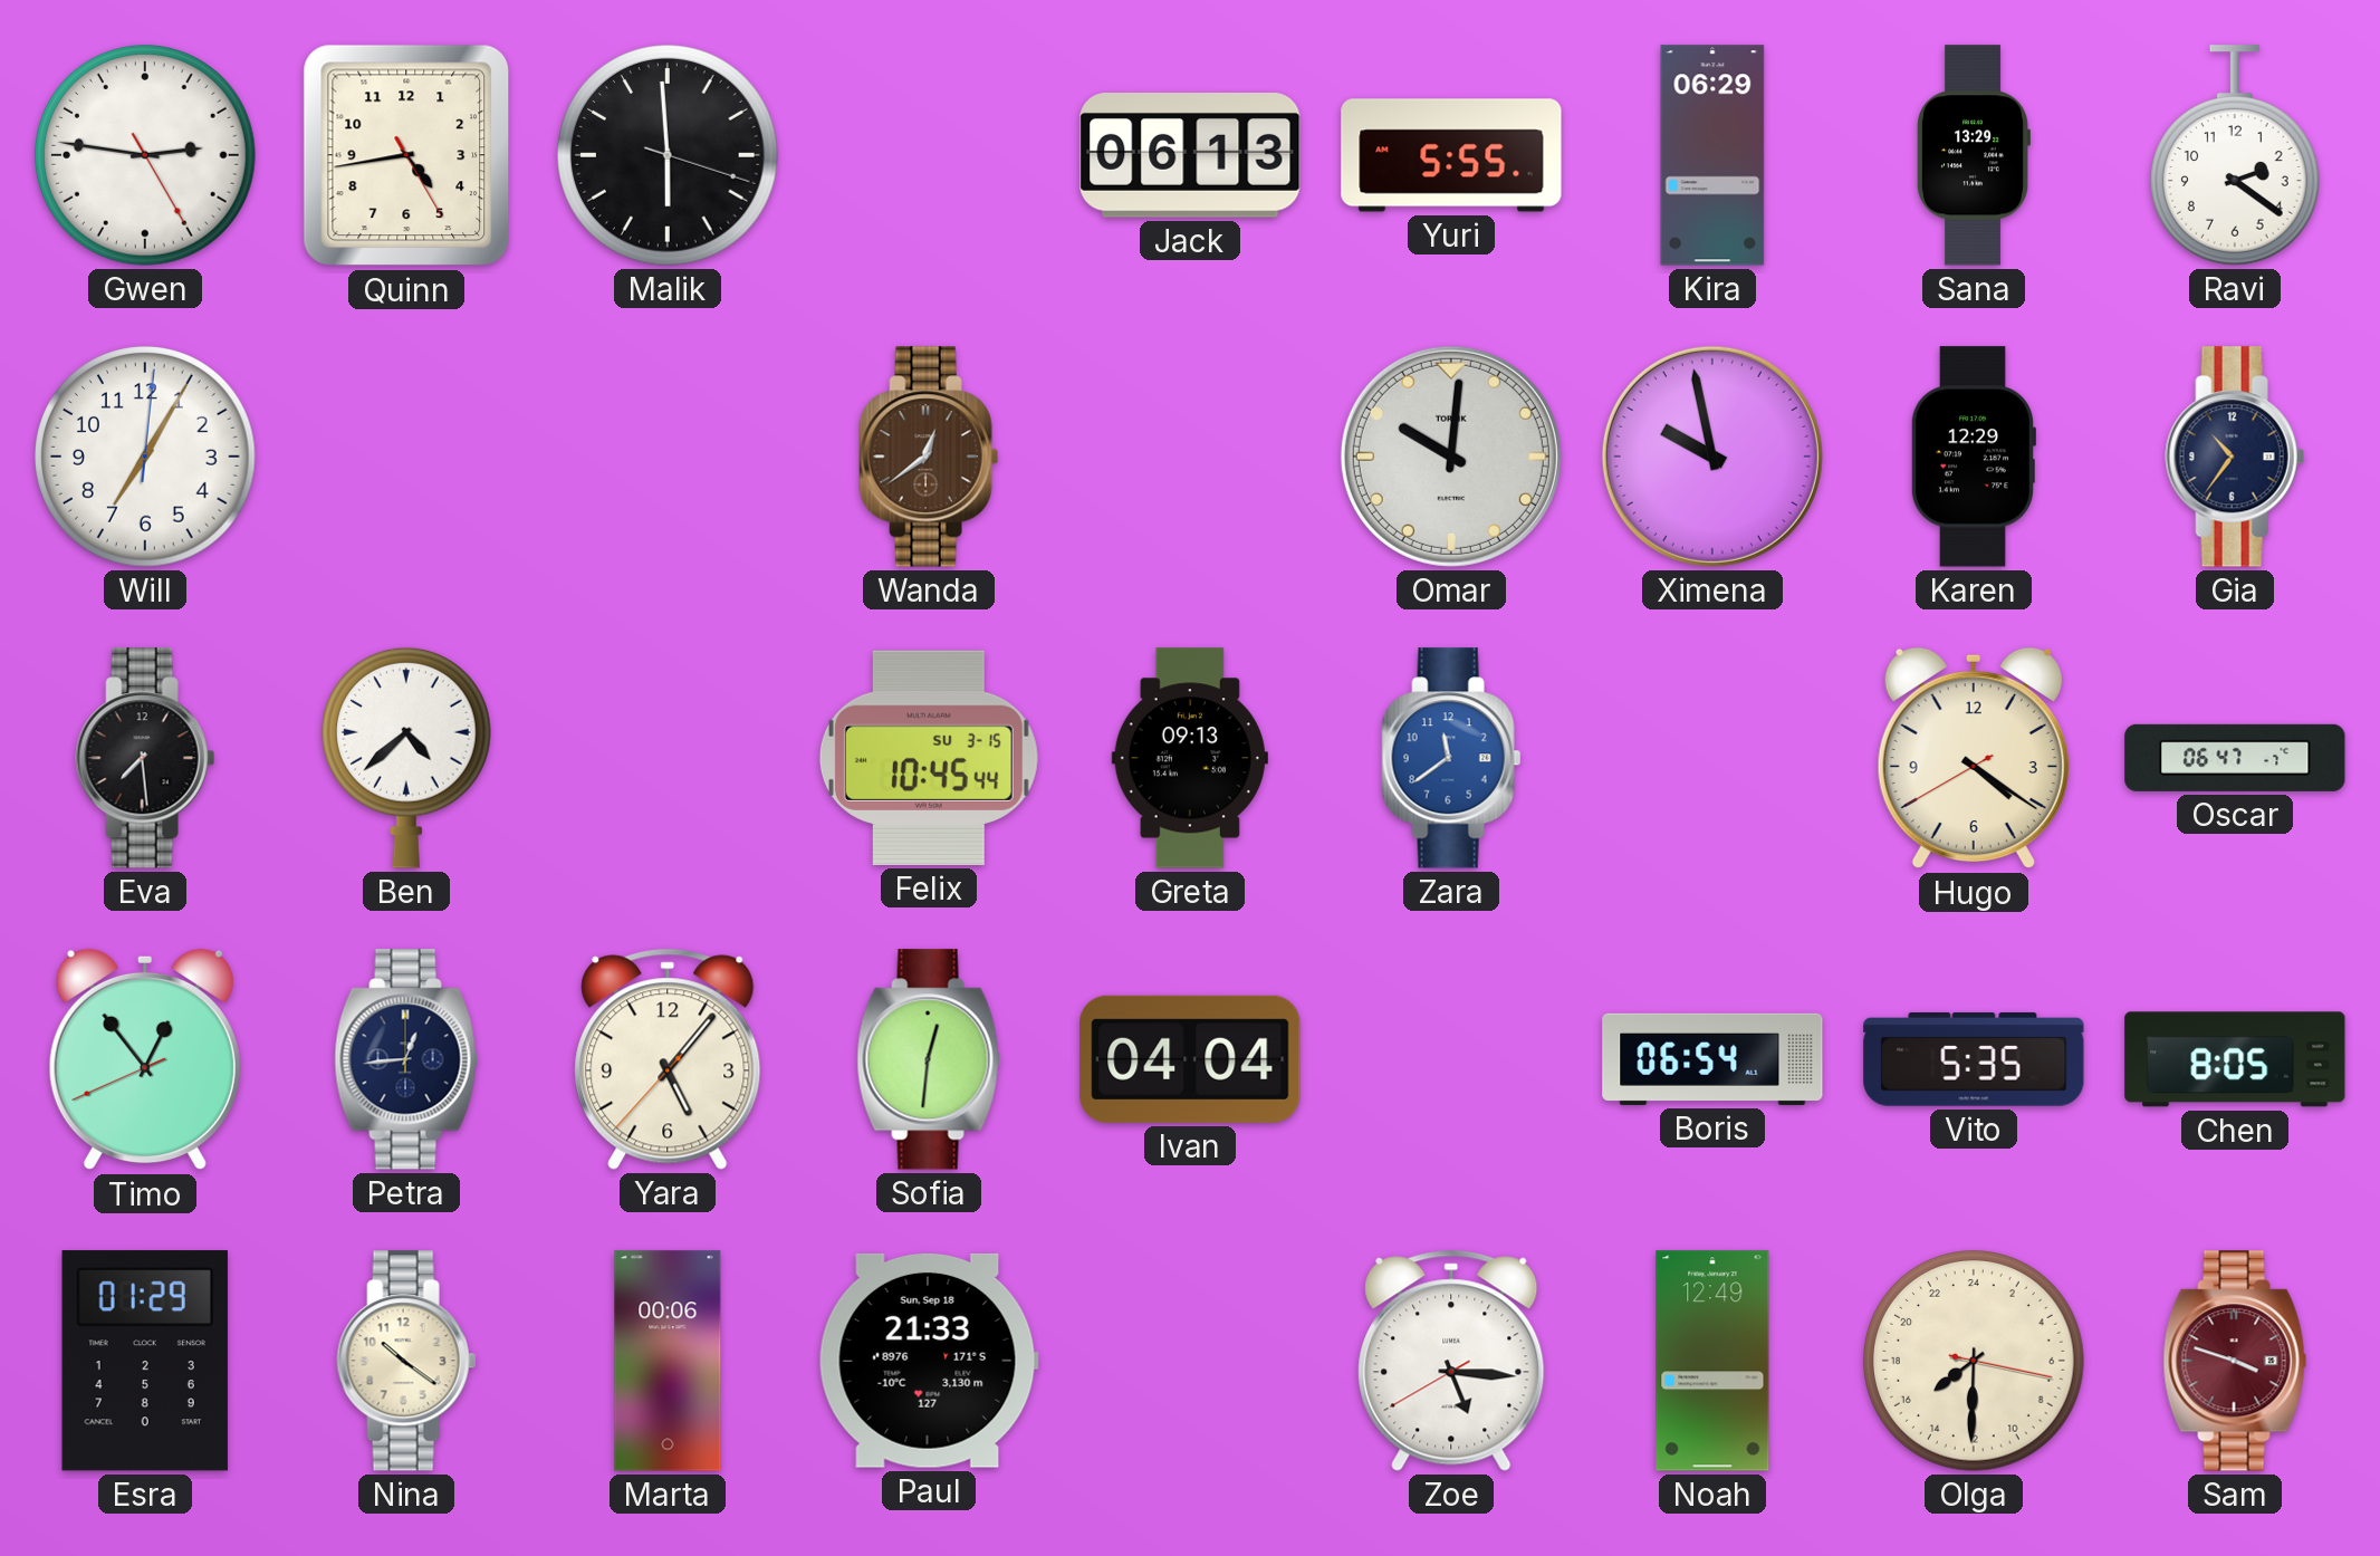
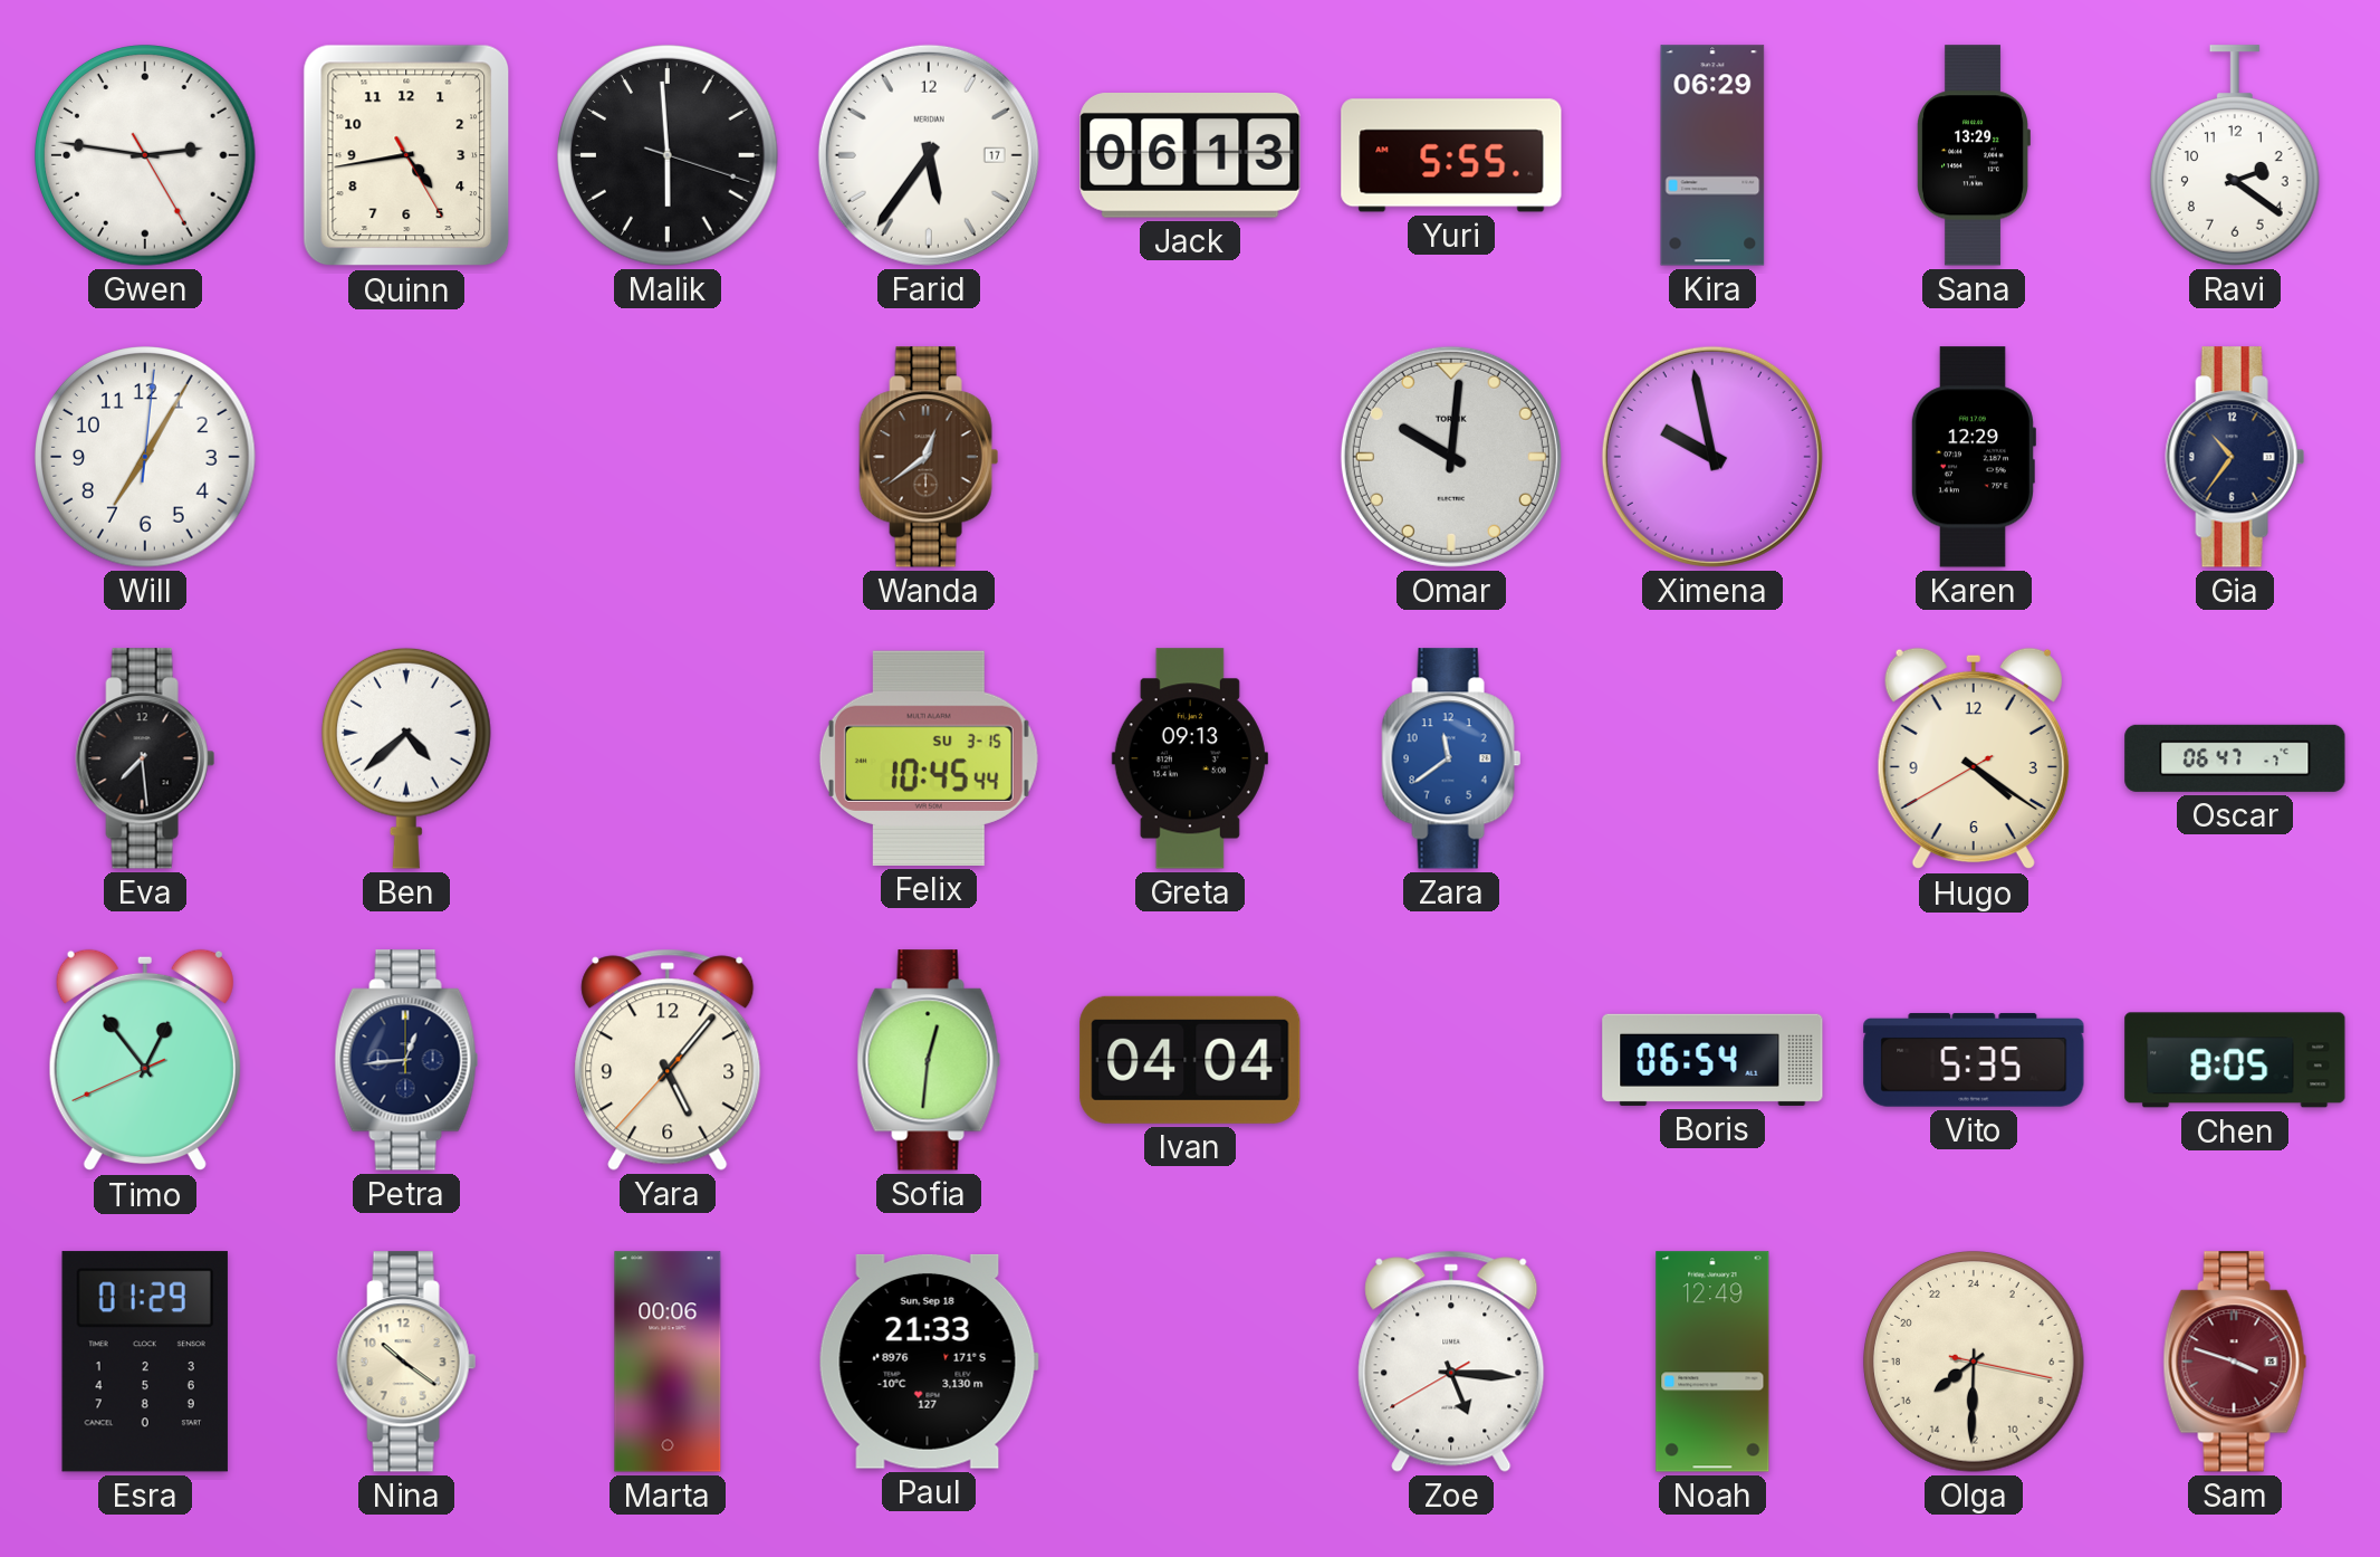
Farid: none -> 5:36
